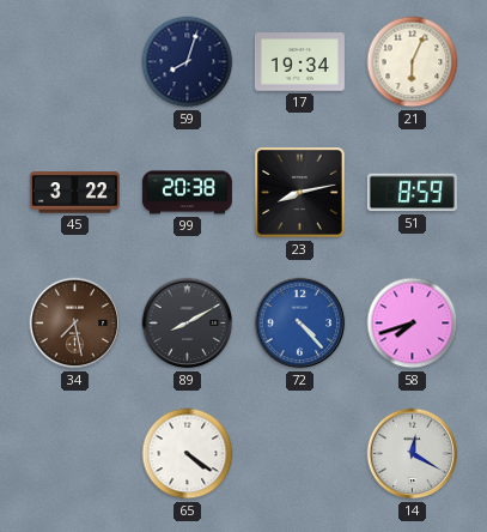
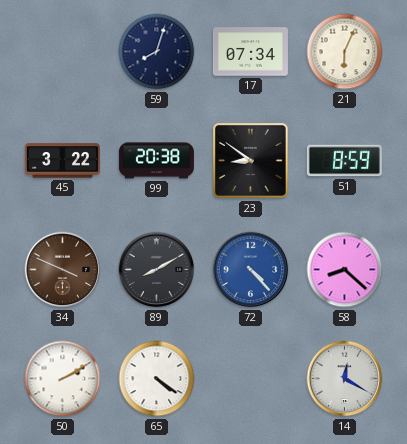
17: 19:34 -> 07:34
23: 8:13 -> 8:51
34: 7:28 -> 3:49
58: 7:42 -> 8:22
50: none -> 2:10
